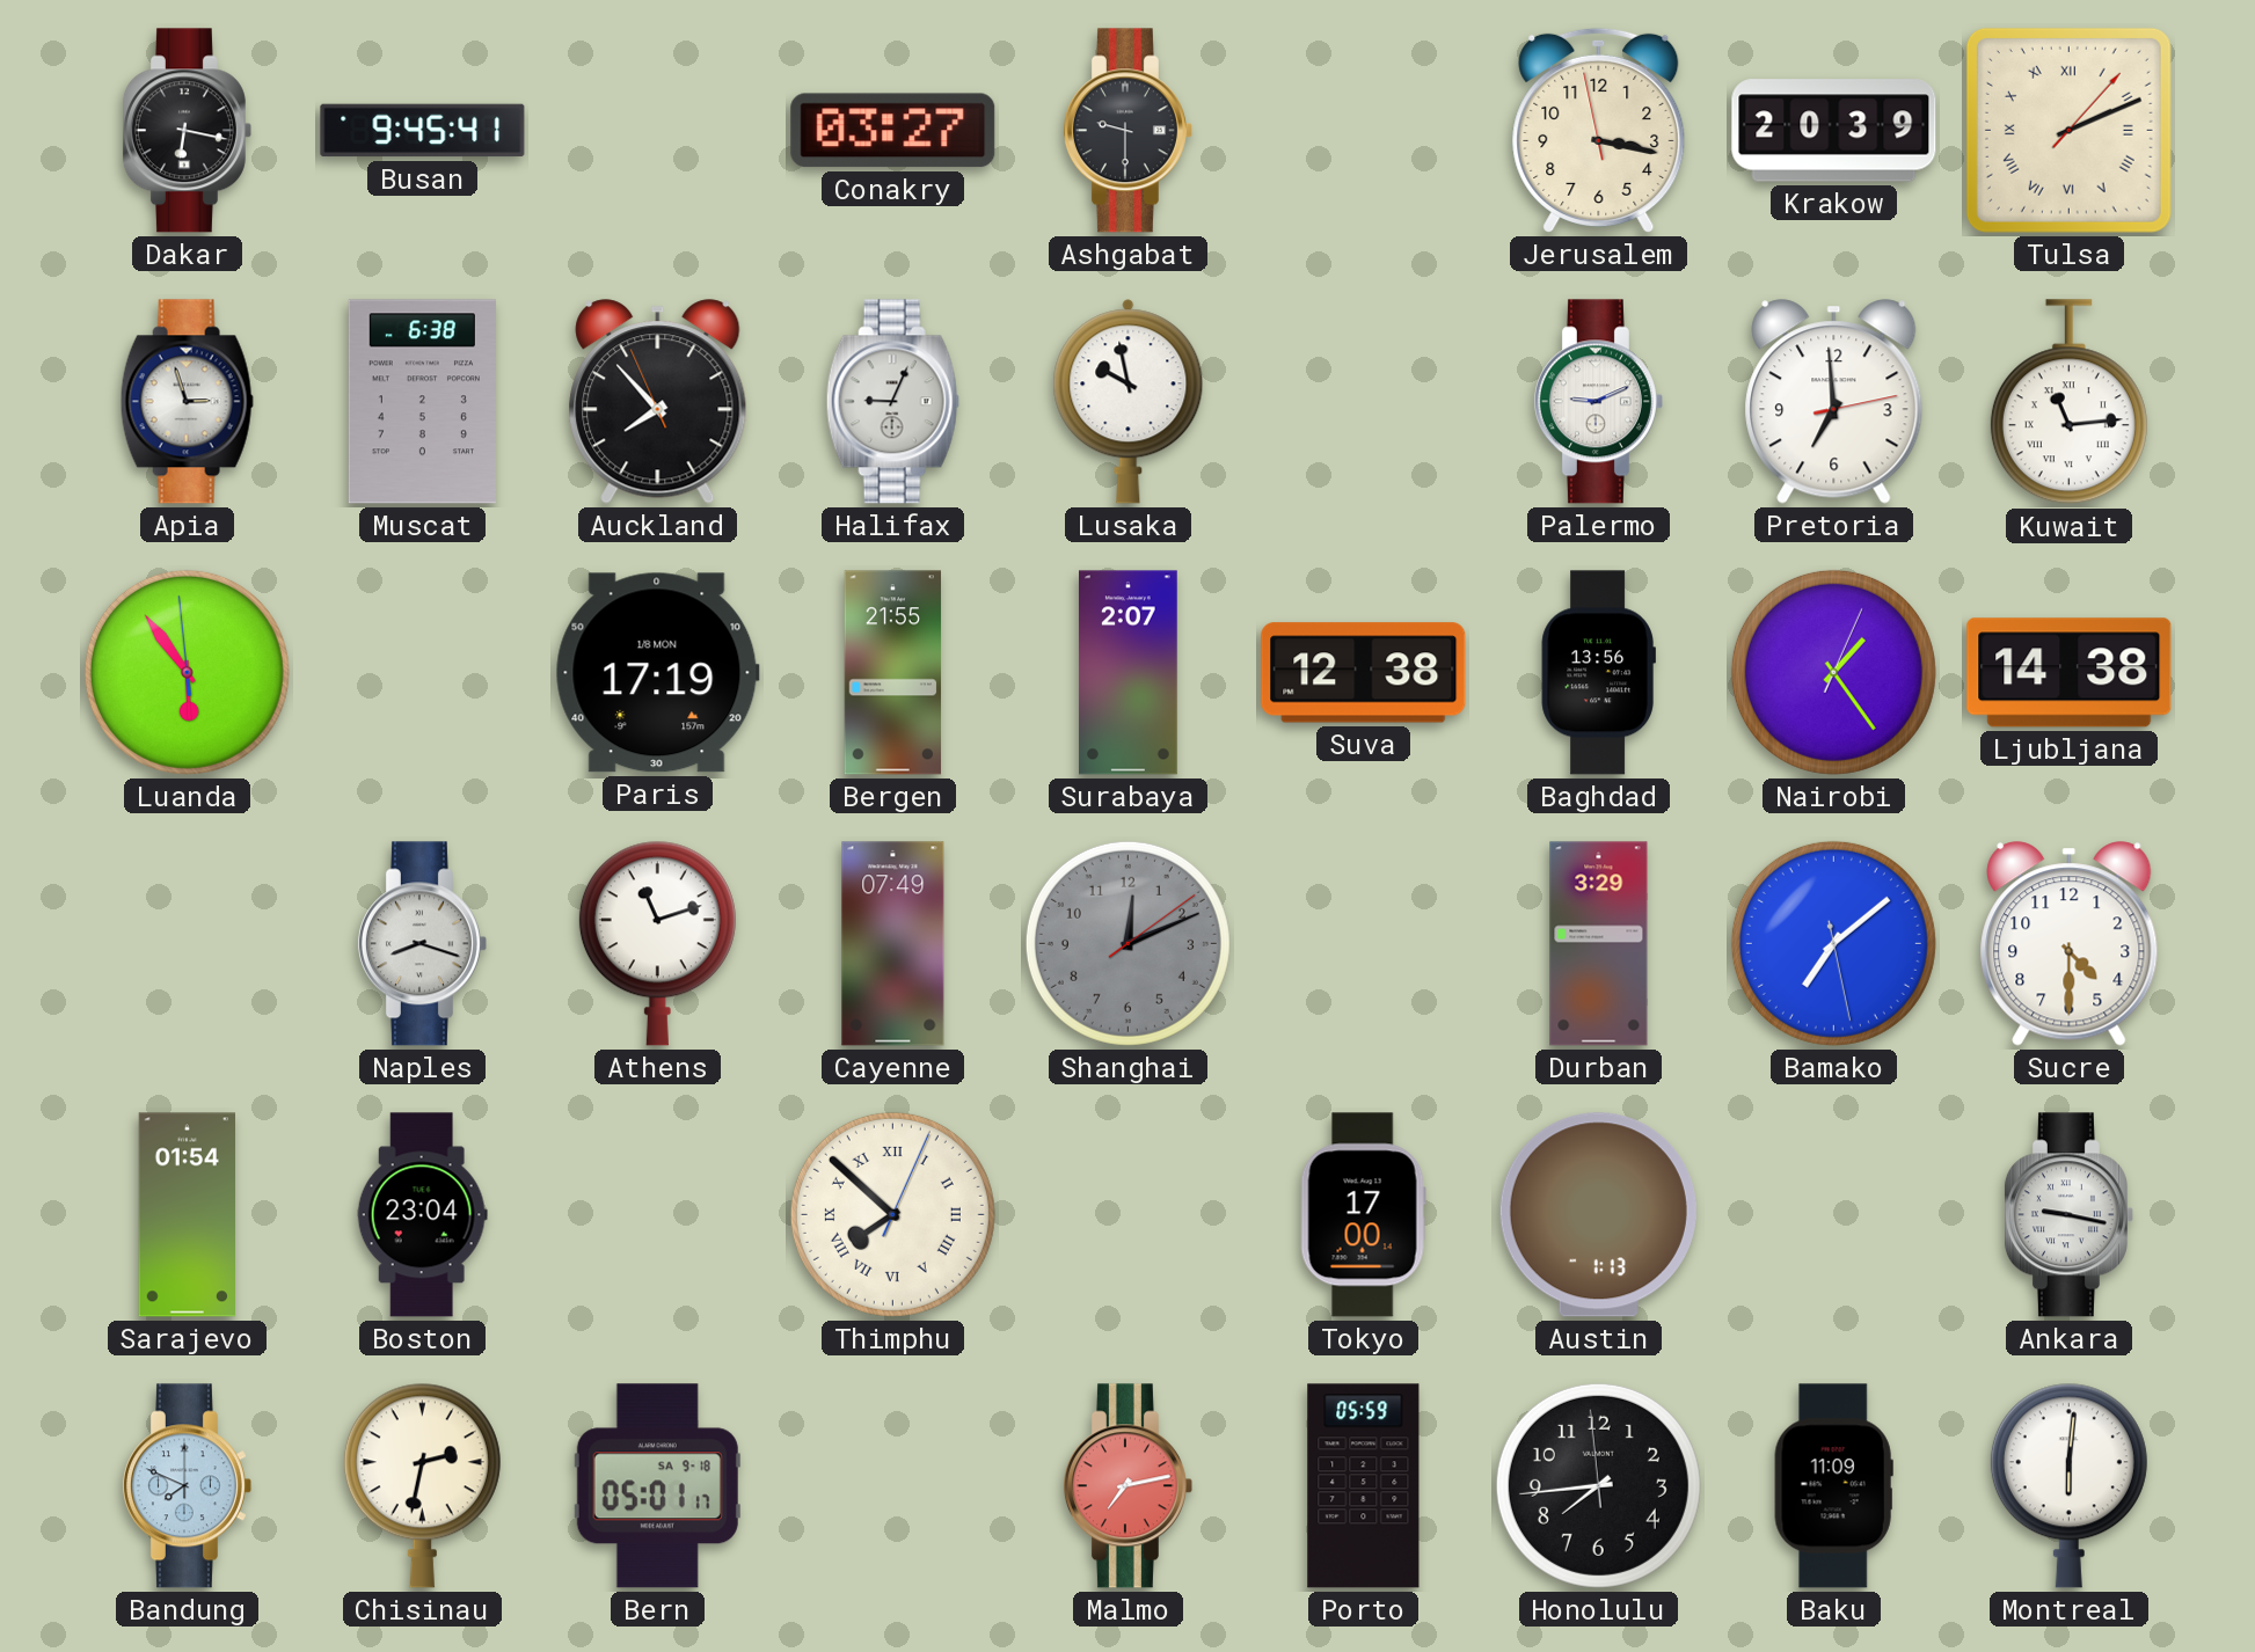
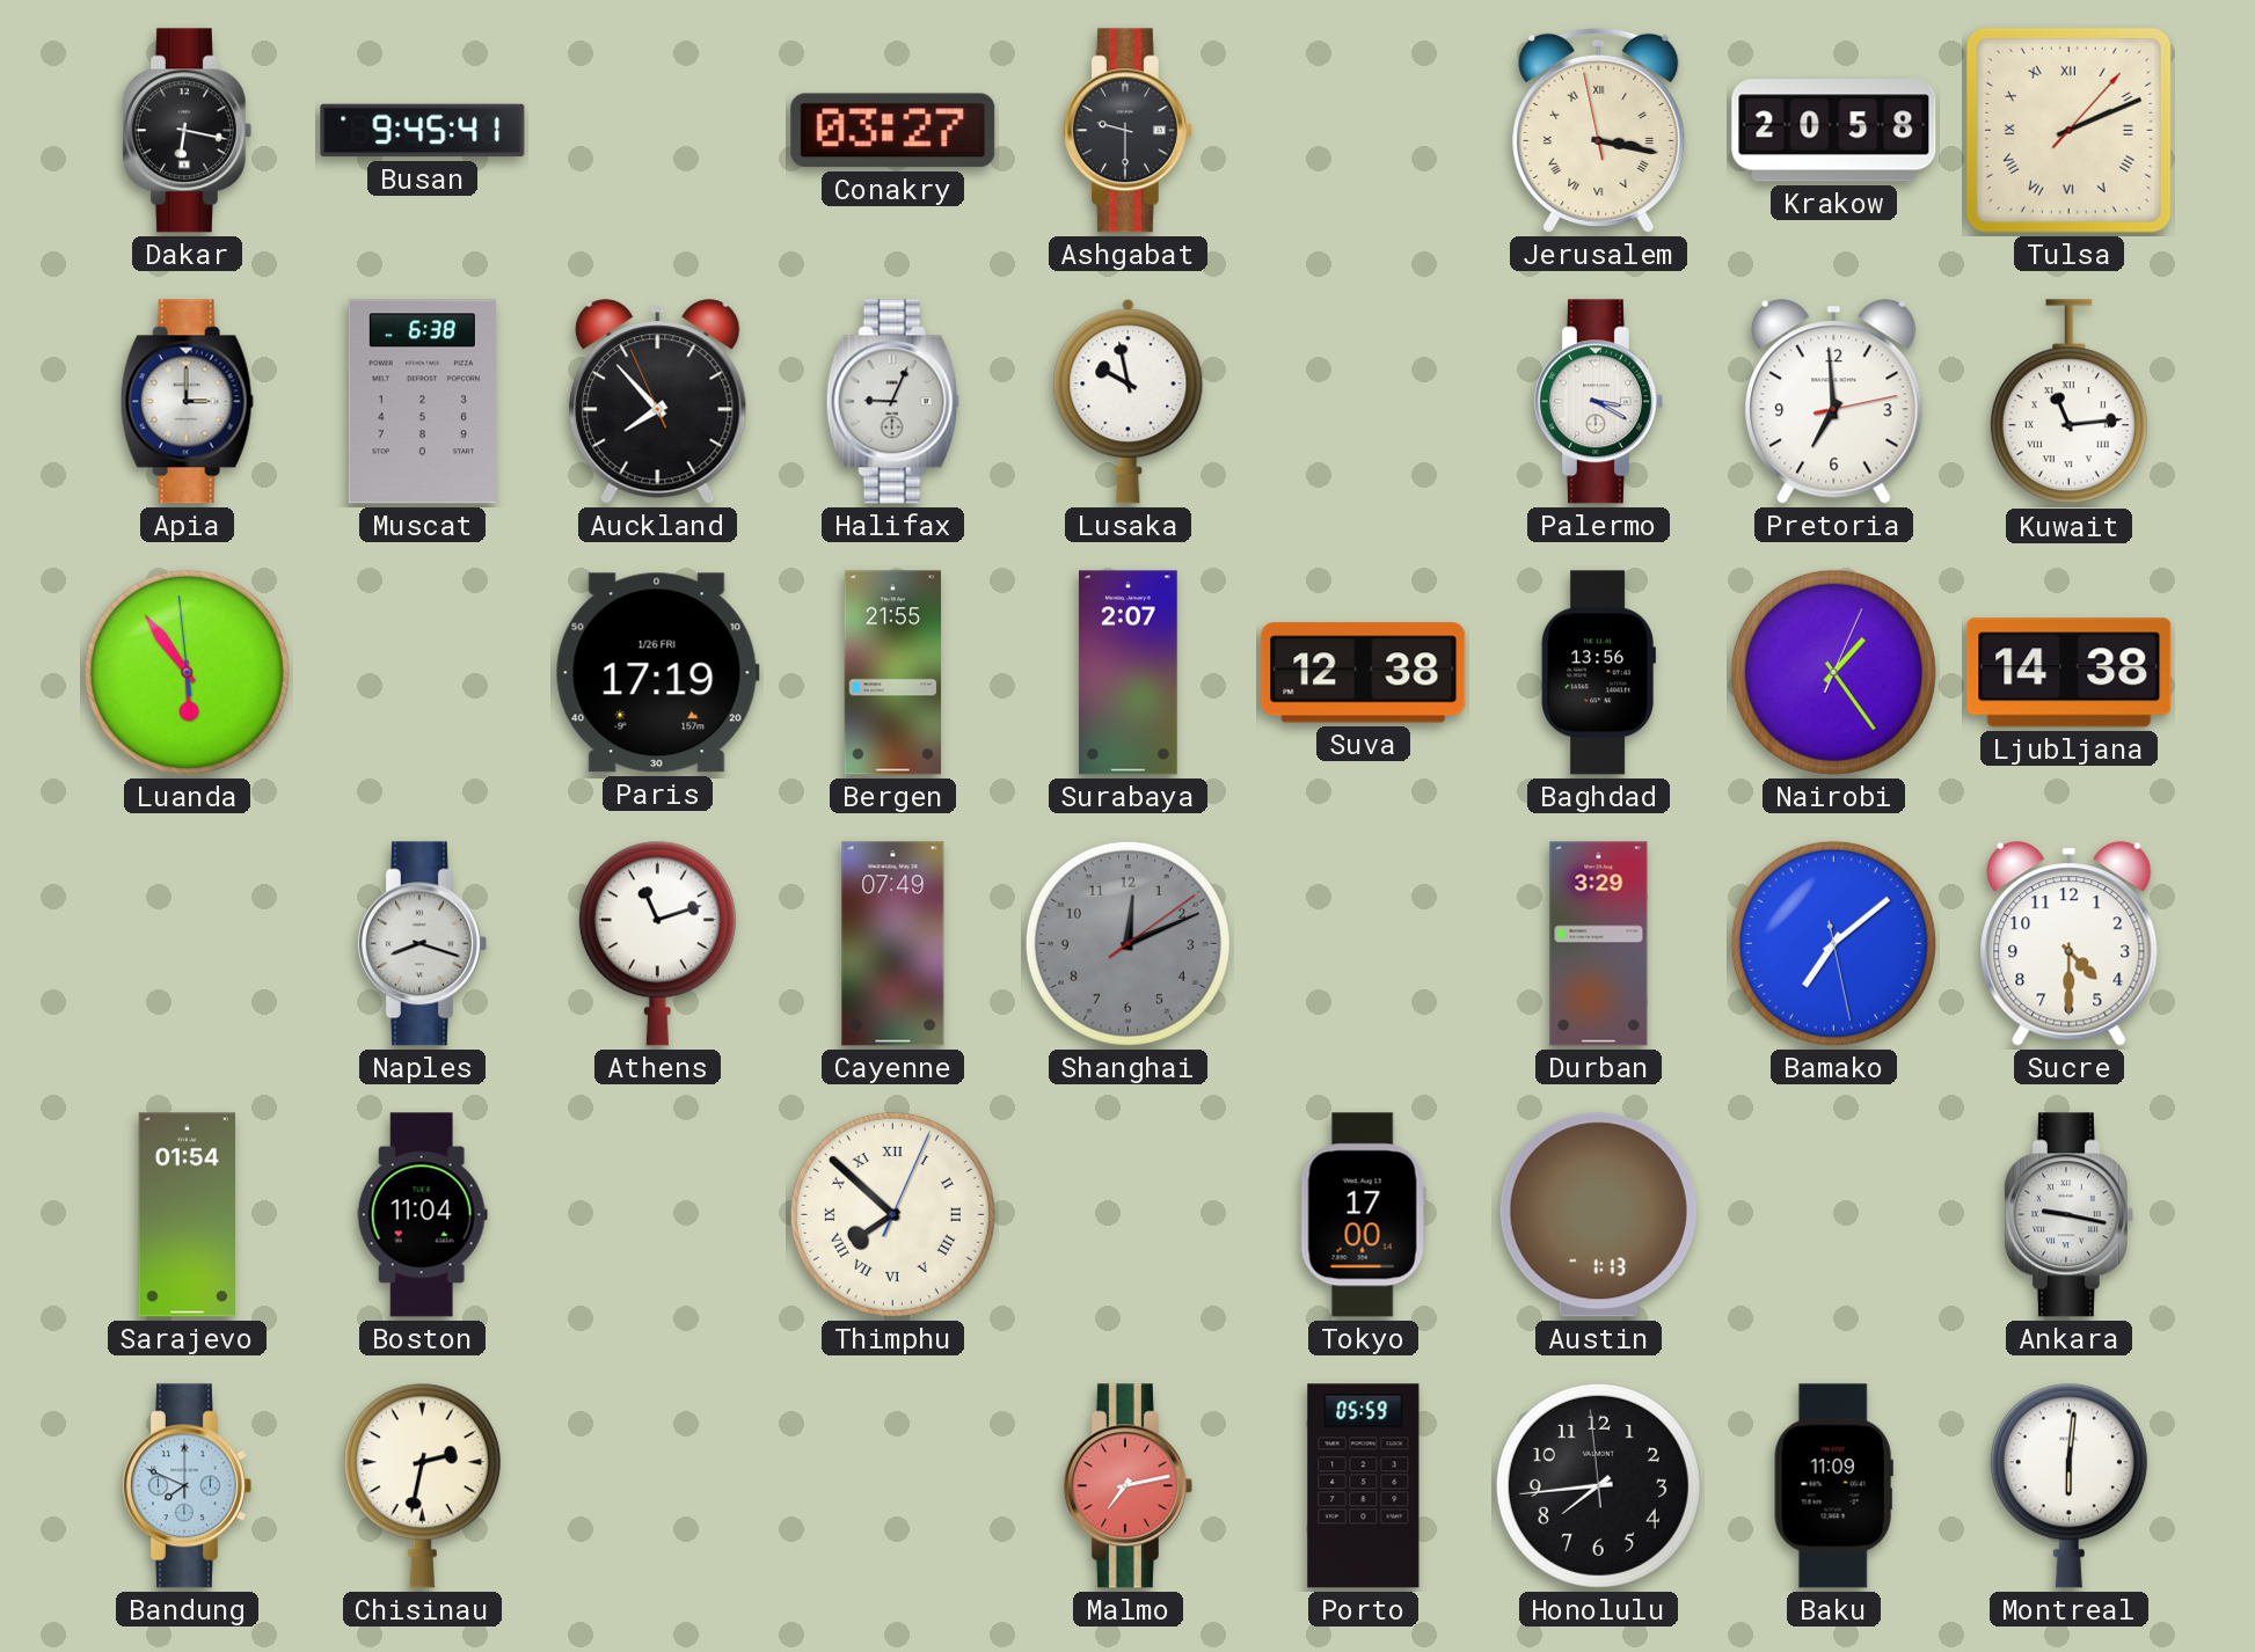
Jerusalem numerals: Arabic -> Roman
Krakow: 20:39 -> 20:58
Apia: 2:57 -> 3:00
Palermo: 9:11 -> 3:20
Paris date: 1/8 MON -> 1/26 FRI
Boston: 23:04 -> 11:04
Bern: 05:01 -> none
